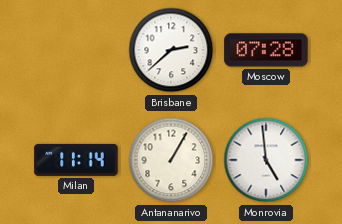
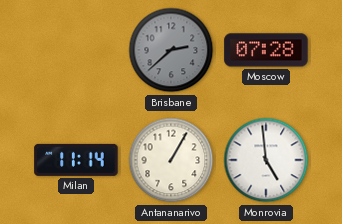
Brisbane dial: white -> grey
